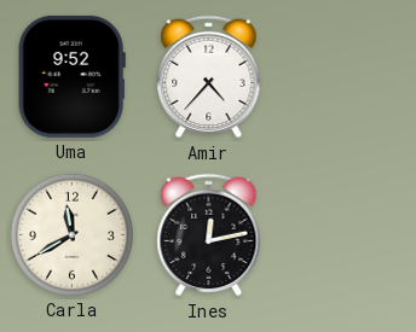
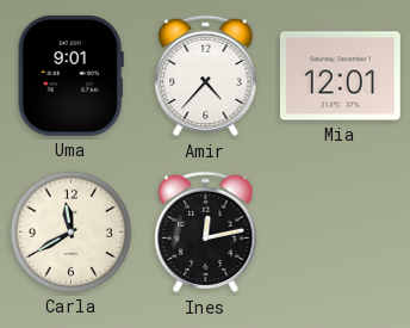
Uma: 9:52 -> 9:01
Mia: none -> 12:01
